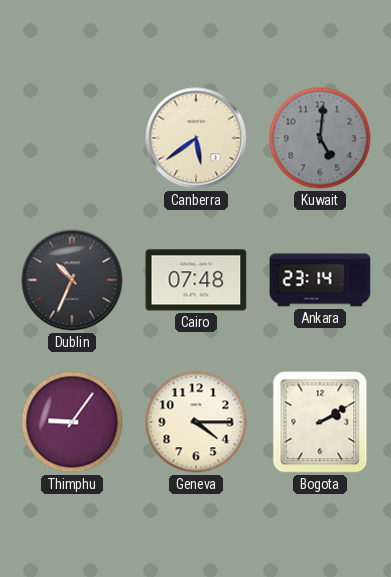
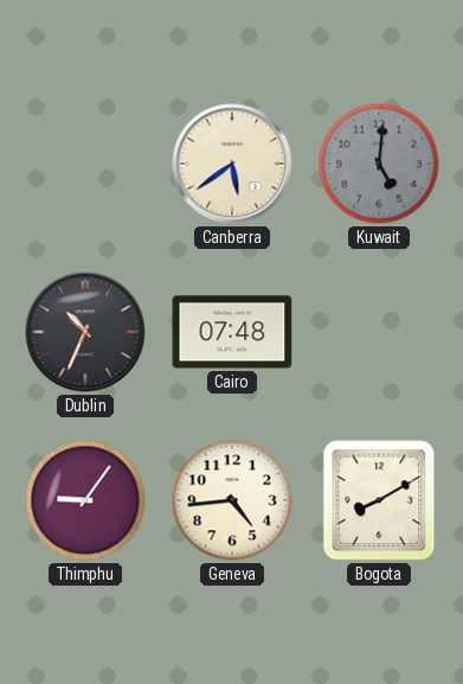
Ankara: 23:14 -> none
Geneva: 4:15 -> 4:44
Bogota: 2:10 -> 8:10
